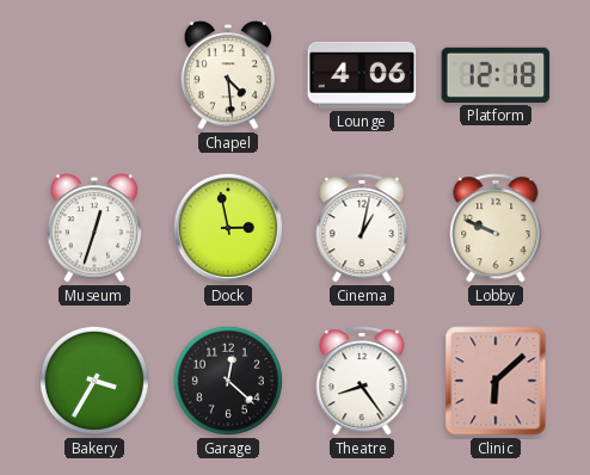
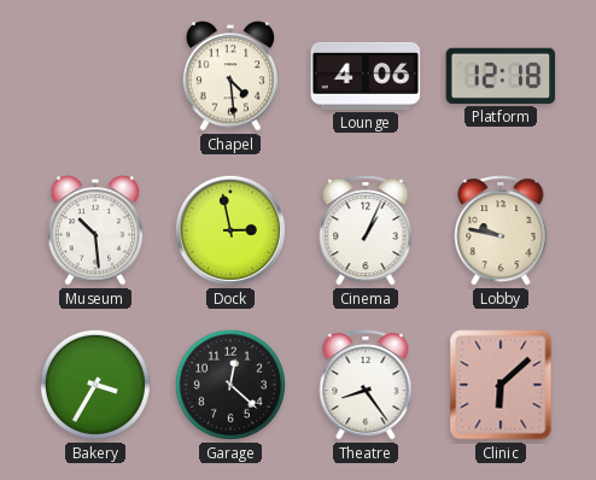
Museum: 12:33 -> 10:29
Cinema: 1:02 -> 1:04
Lobby: 9:49 -> 9:47
